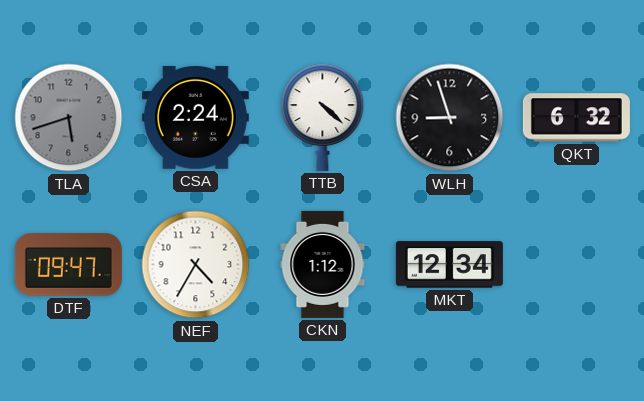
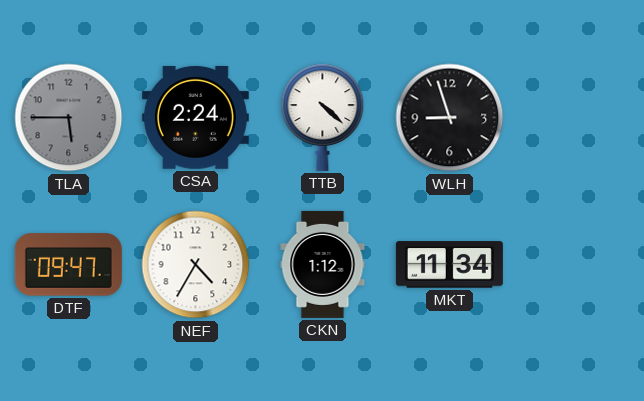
TLA: 5:42 -> 5:45
QKT: 6:32 -> none
MKT: 12:34 -> 11:34
